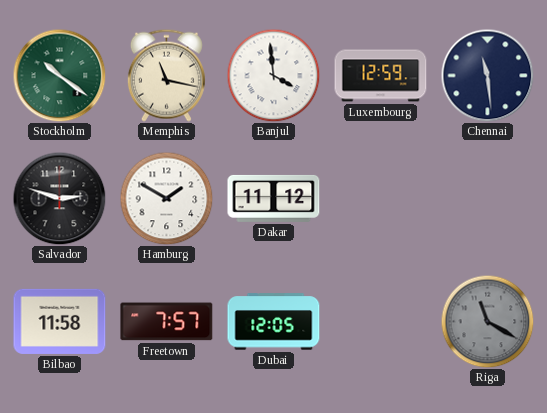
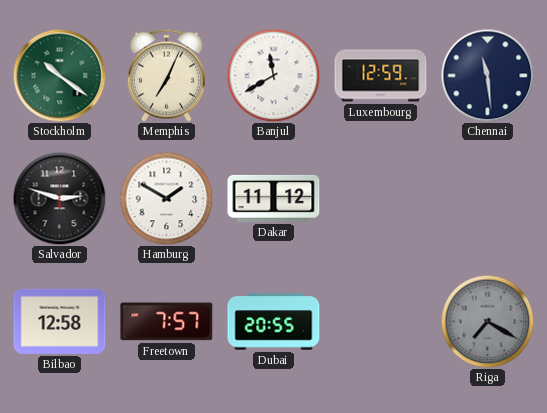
Memphis: 11:17 -> 7:04
Banjul: 3:59 -> 11:40
Bilbao: 11:58 -> 12:58
Dubai: 12:05 -> 20:55
Riga: 11:20 -> 7:20
